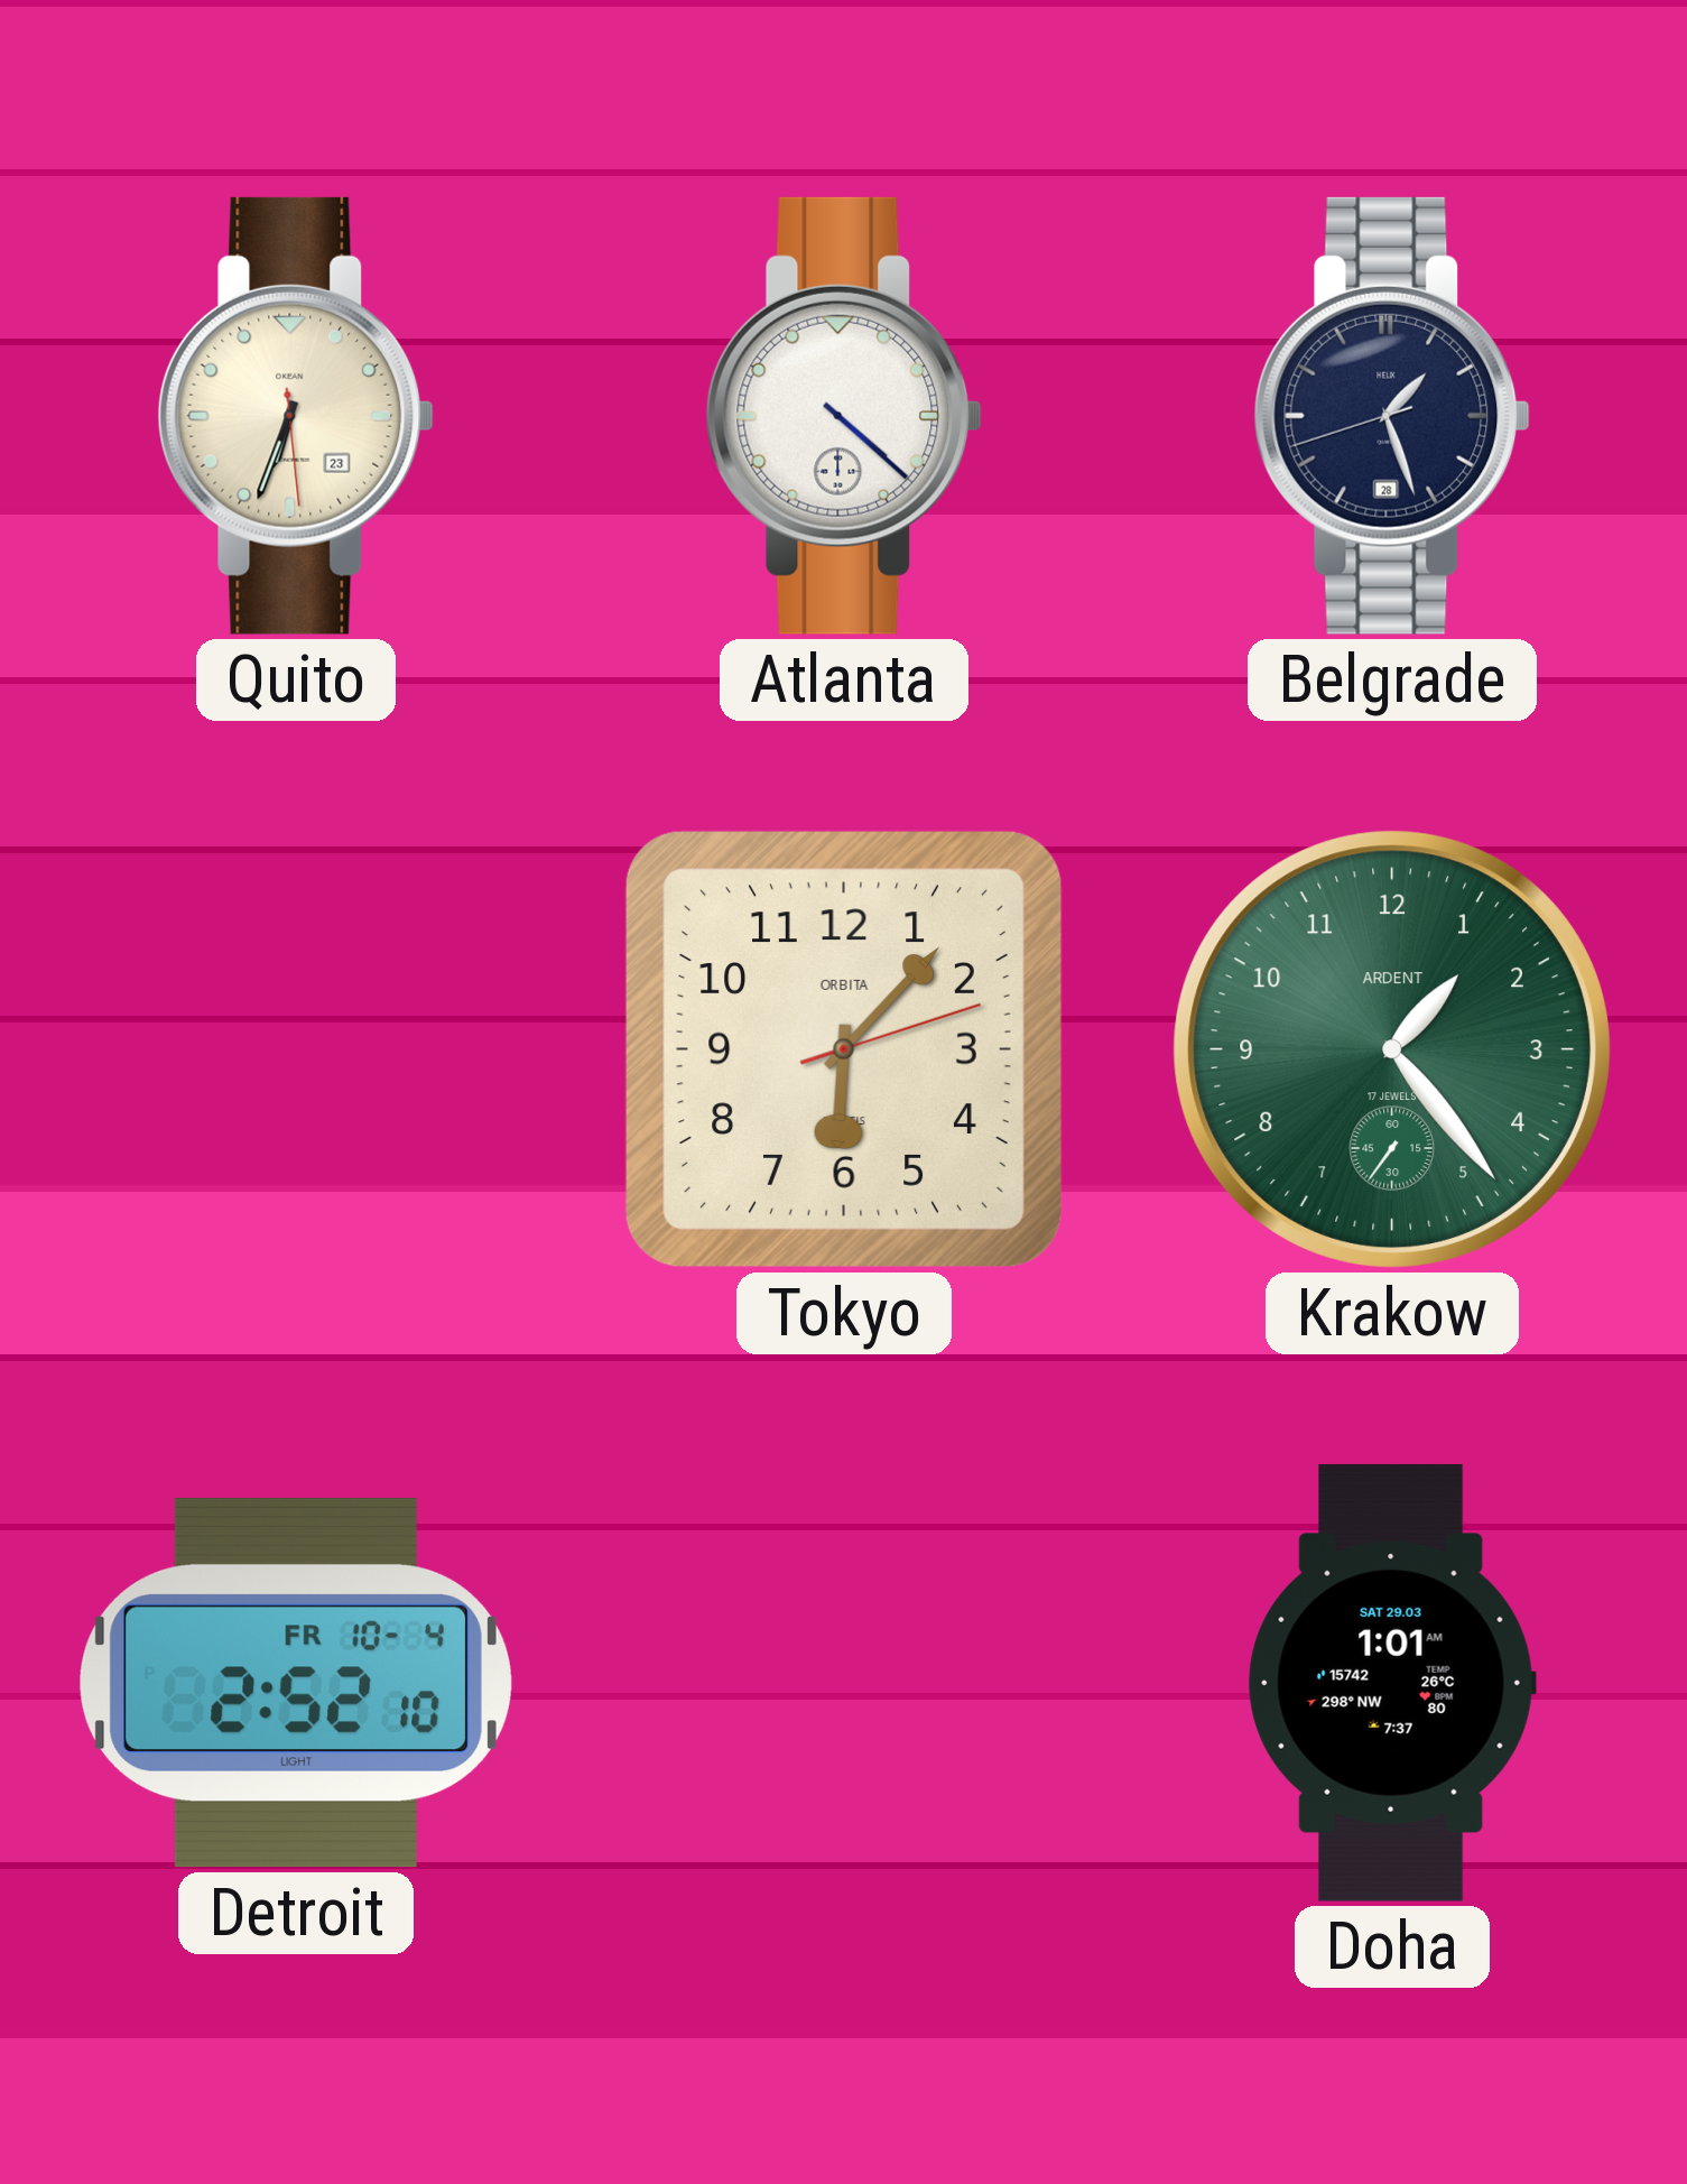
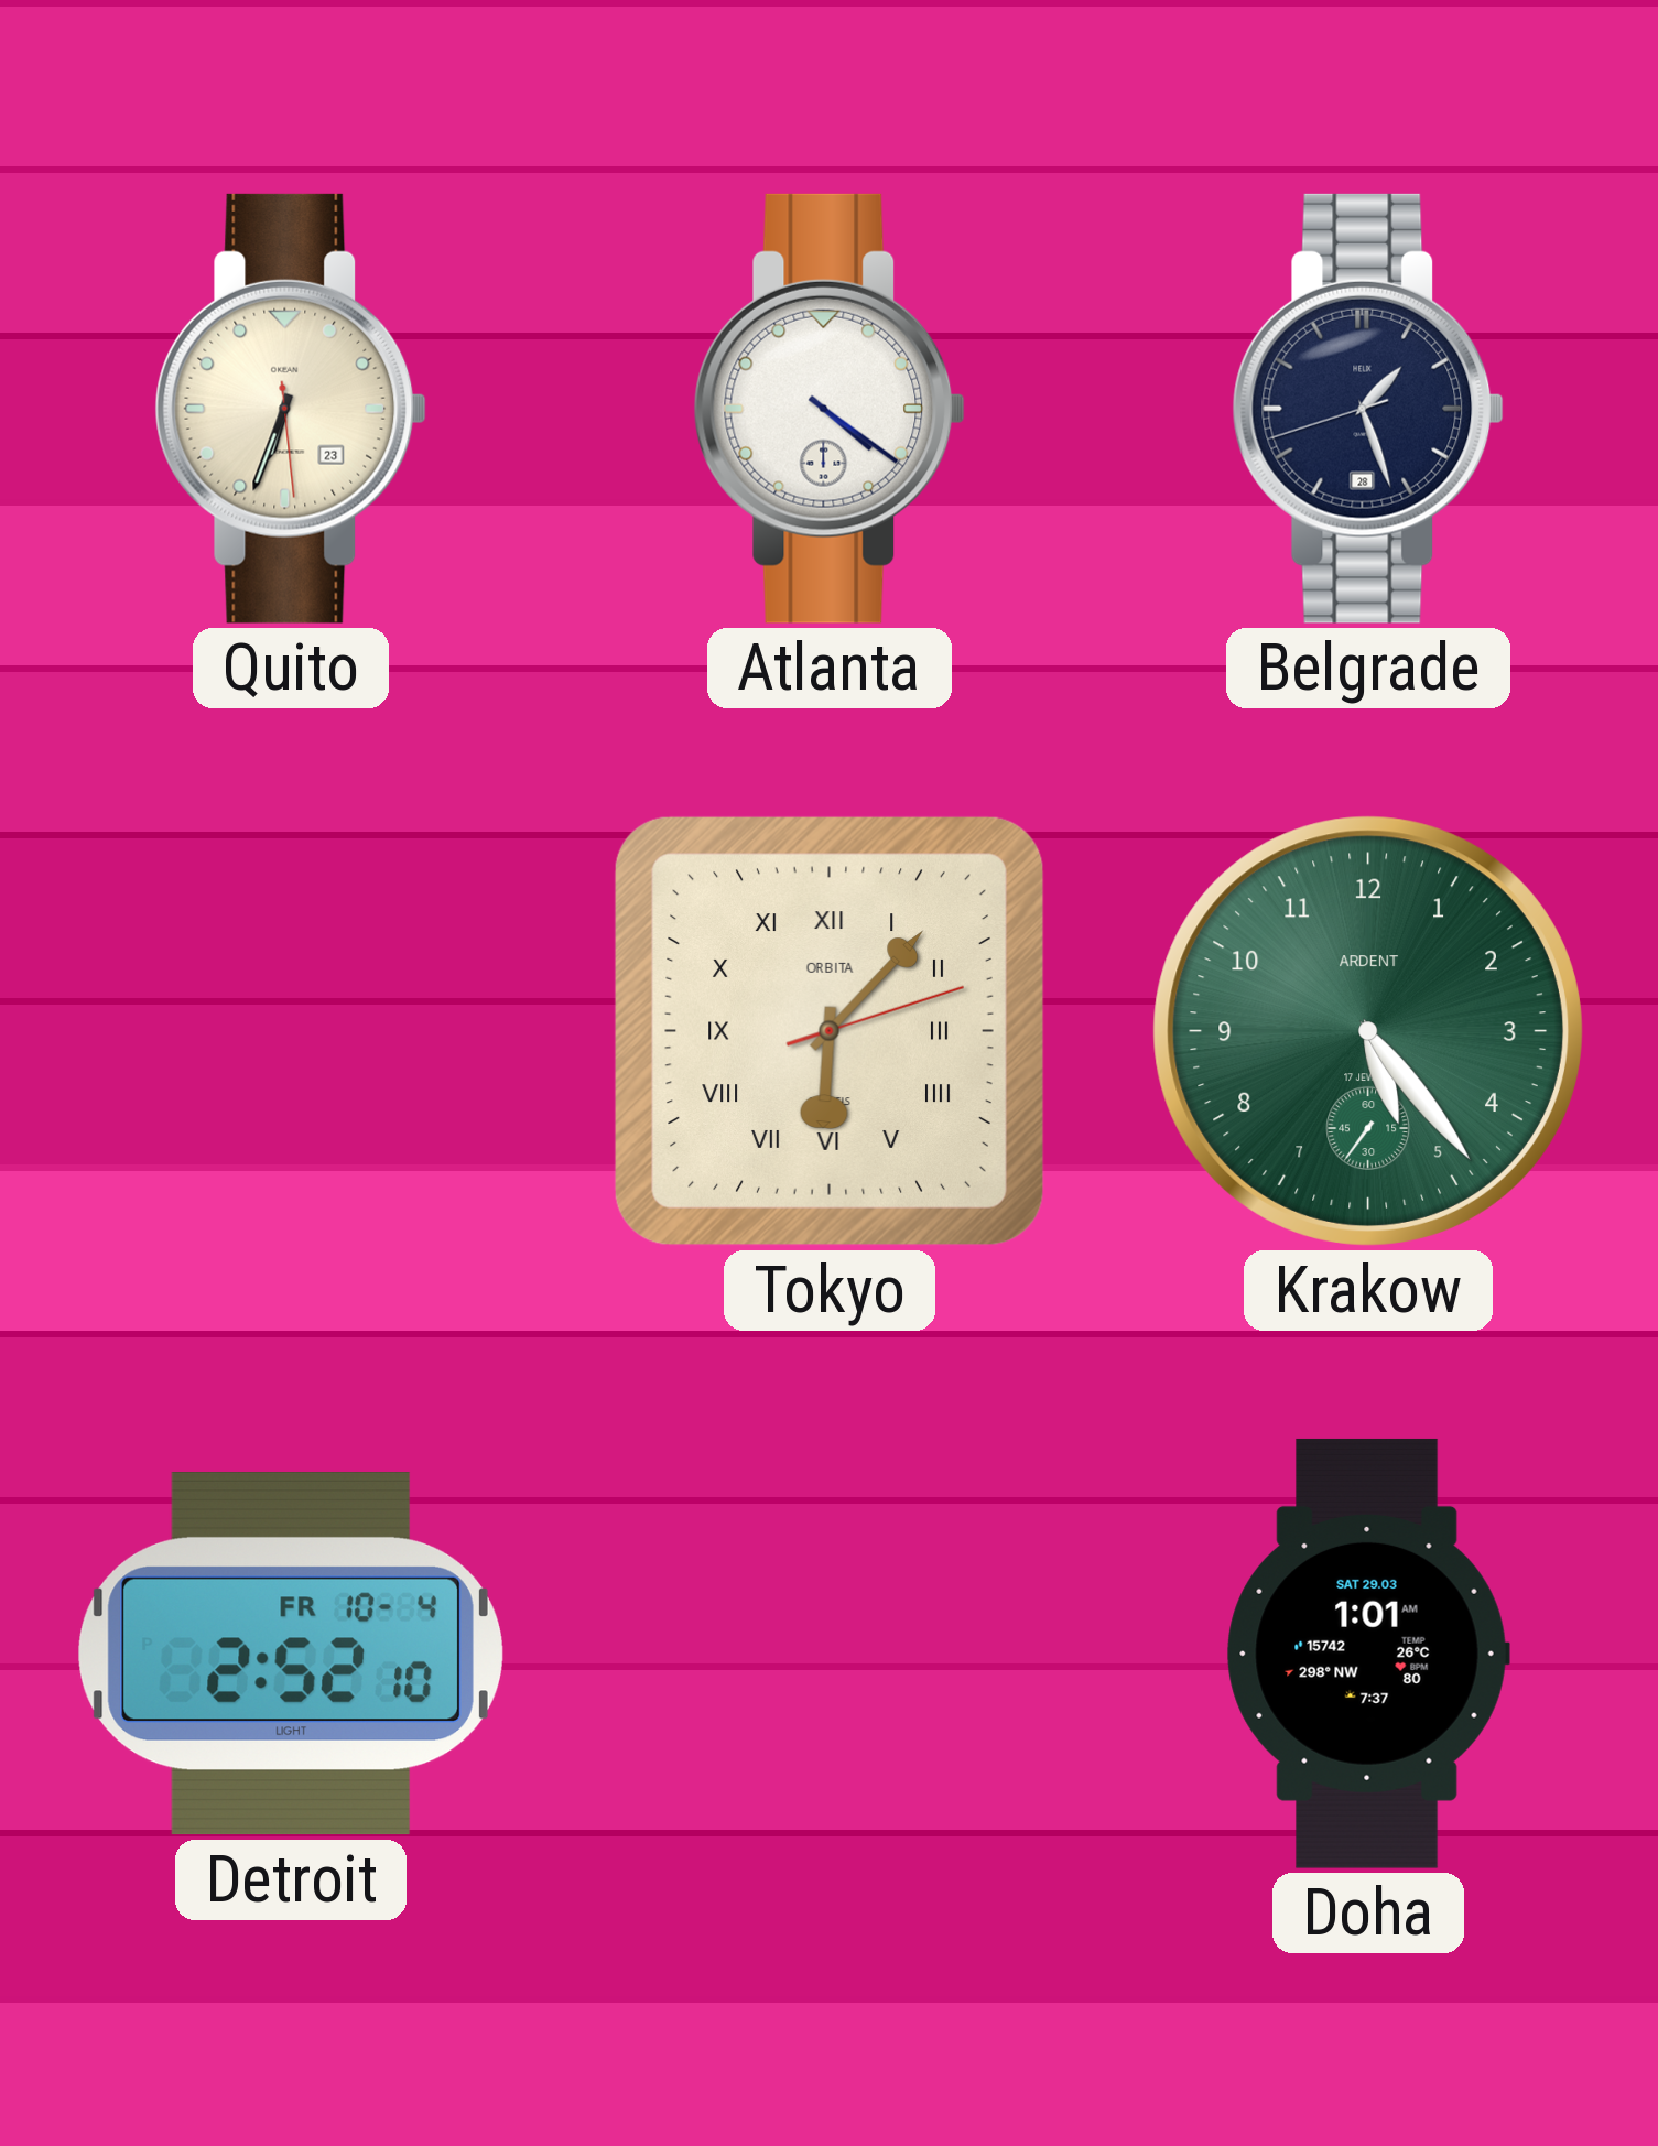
Atlanta: 4:22 -> 4:21
Tokyo numerals: Arabic -> Roman
Krakow: 1:23 -> 5:23
